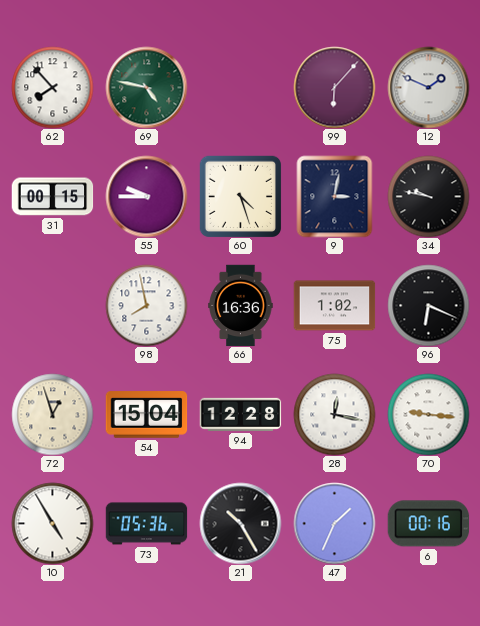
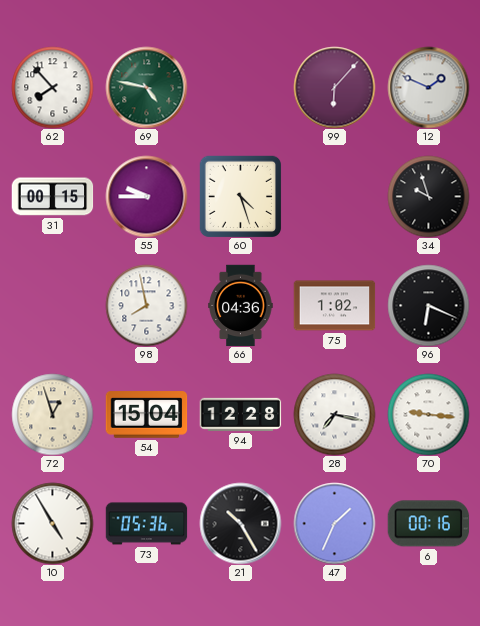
9: 3:02 -> none
34: 9:47 -> 9:57
66: 16:36 -> 04:36
28: 12:17 -> 7:17
